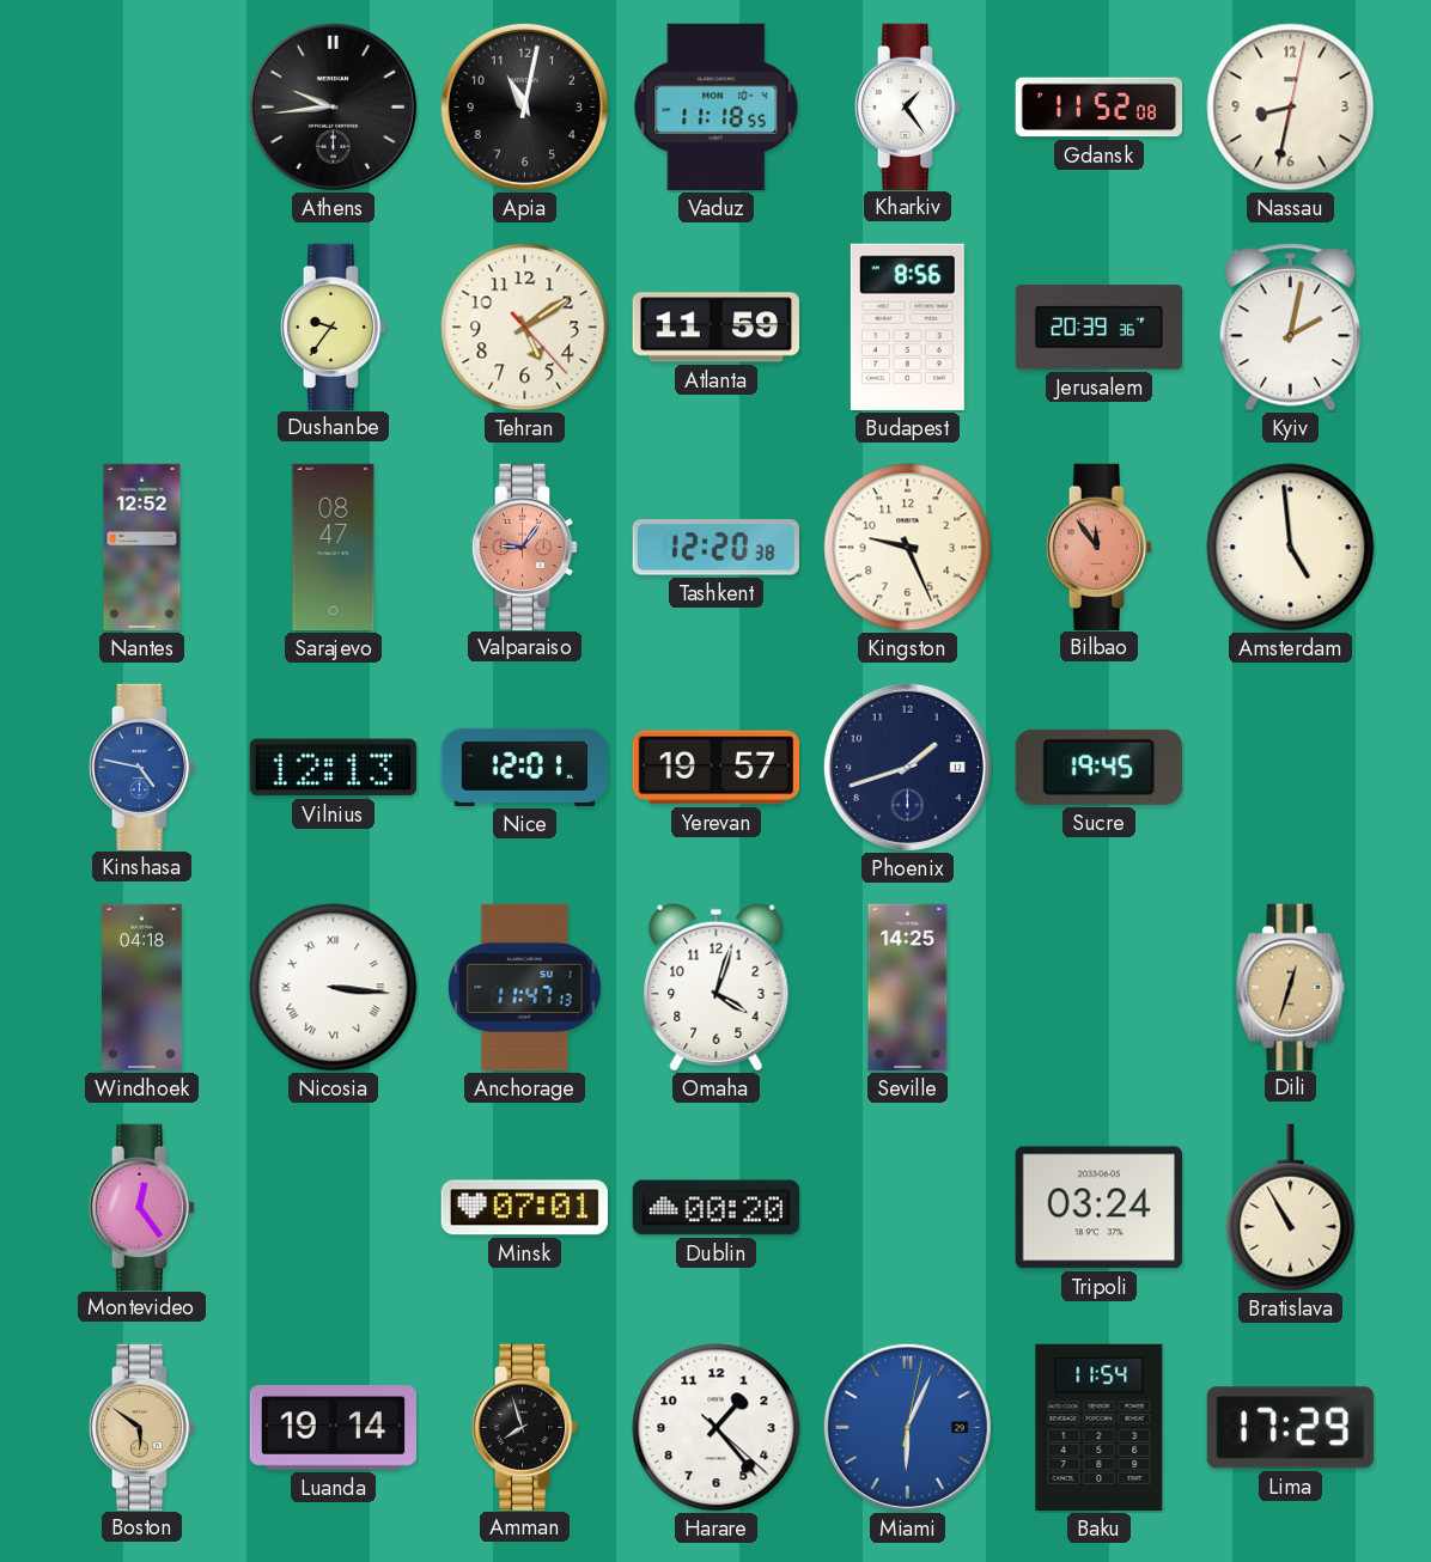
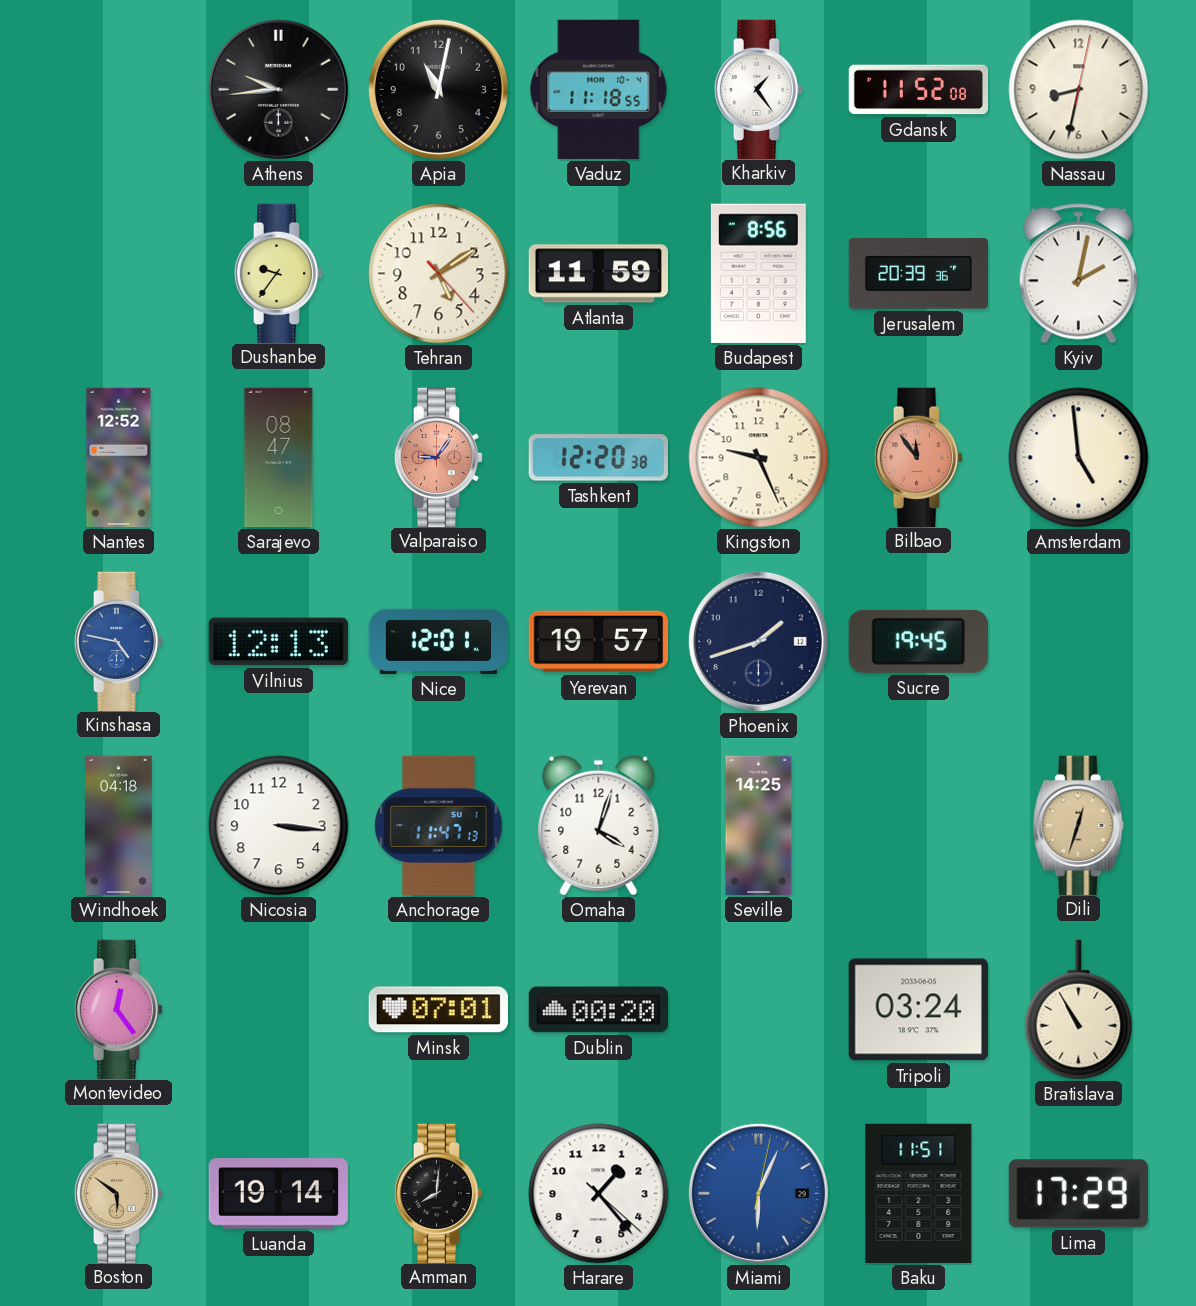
Nicosia numerals: Roman -> Arabic
Amman: 7:57 -> 8:01
Baku: 11:54 -> 11:51
